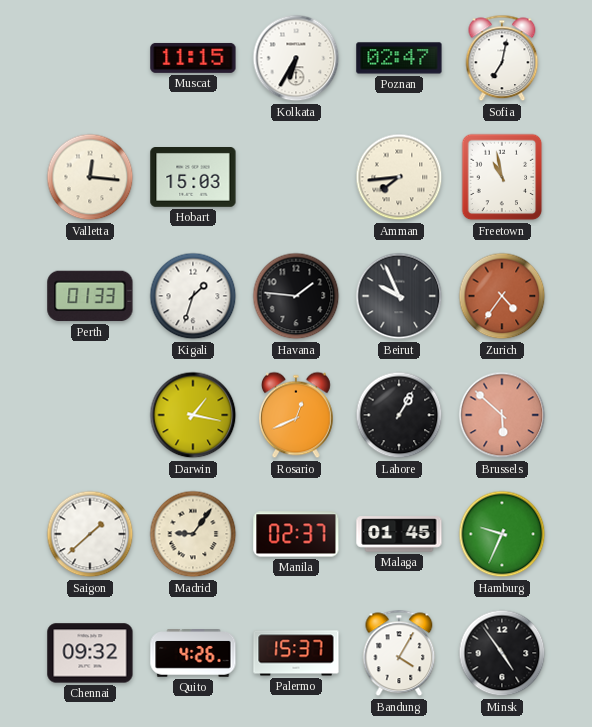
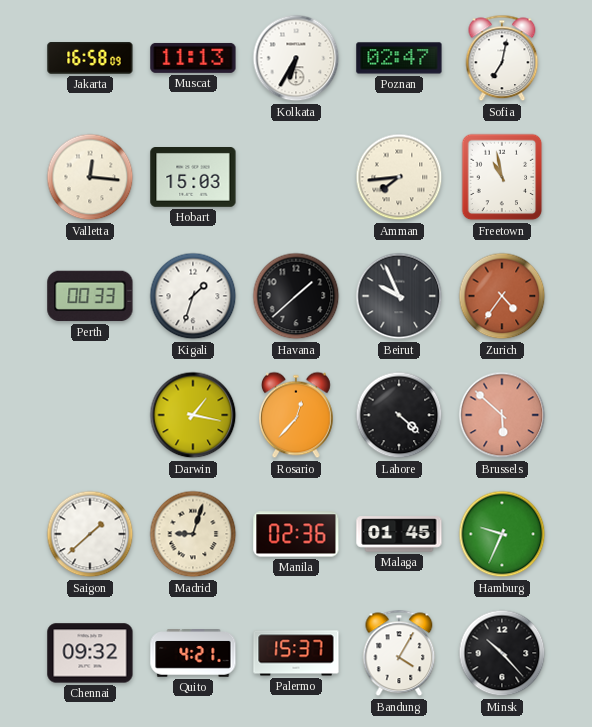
Jakarta: none -> 16:58
Muscat: 11:15 -> 11:13
Perth: 01:33 -> 00:33
Havana: 1:46 -> 1:38
Rosario: 12:41 -> 12:37
Lahore: 1:05 -> 4:22
Madrid: 9:06 -> 9:03
Manila: 02:37 -> 02:36
Quito: 4:26 -> 4:21
Minsk: 4:54 -> 10:23
